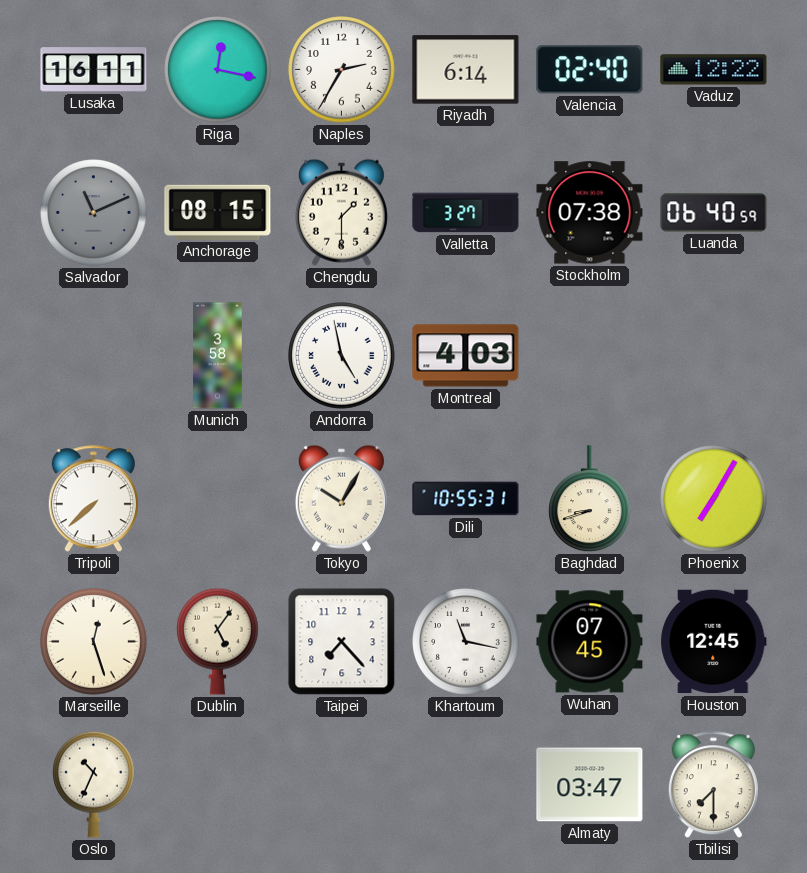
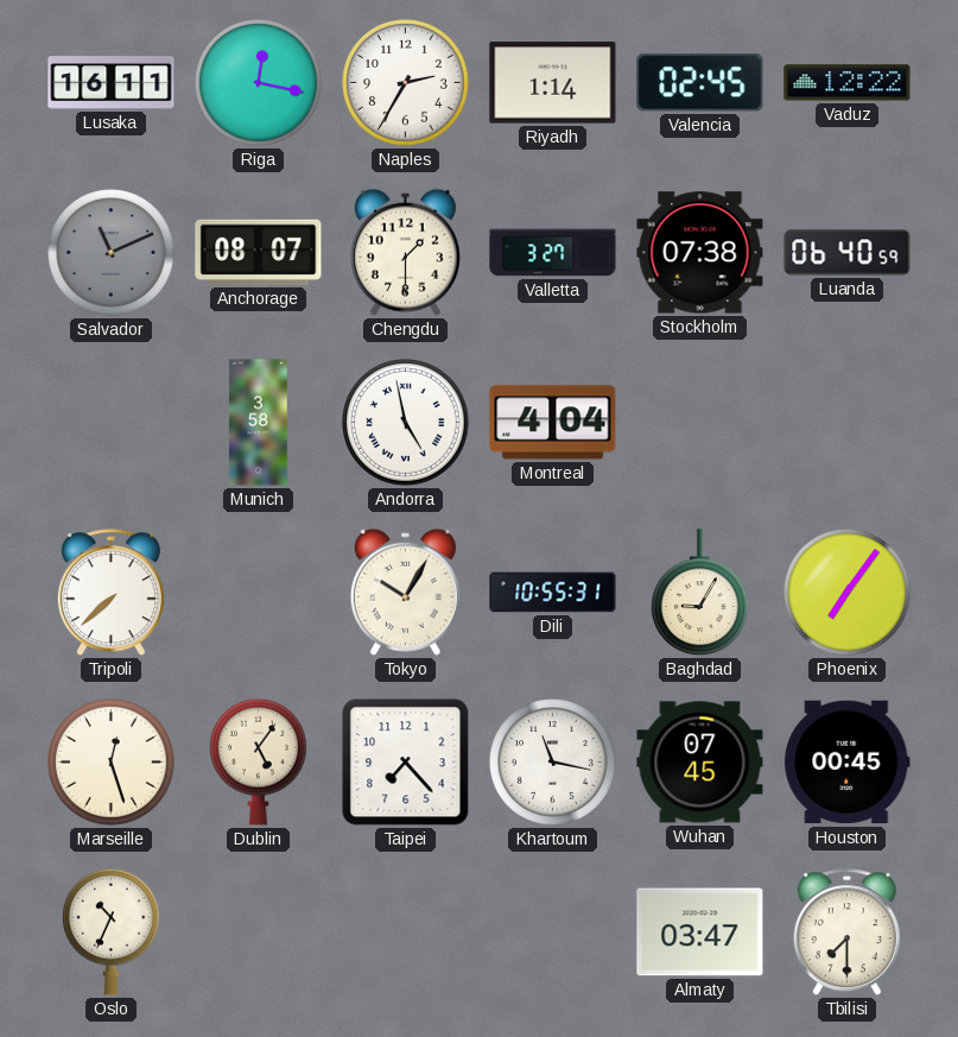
Riyadh: 6:14 -> 1:14
Valencia: 02:40 -> 02:45
Anchorage: 08:15 -> 08:07
Montreal: 4:03 -> 4:04
Baghdad: 8:42 -> 9:05
Phoenix: 7:05 -> 7:06
Houston: 12:45 -> 00:45
